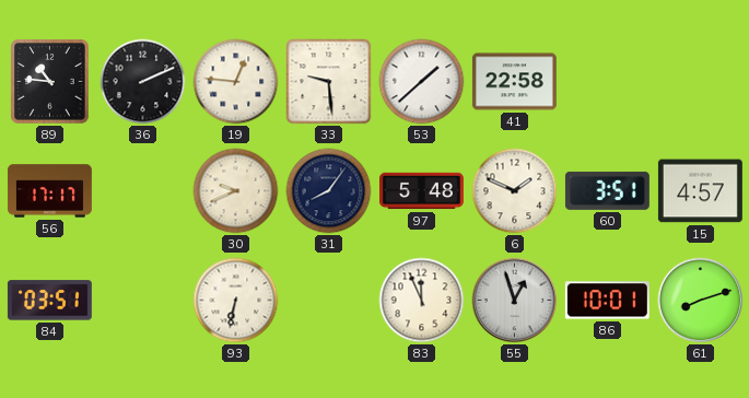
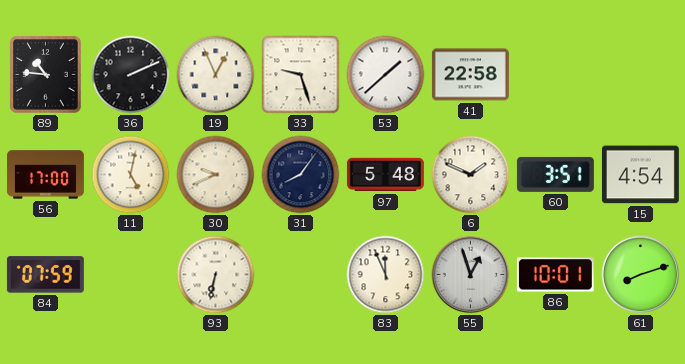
19: 12:46 -> 12:56
33: 9:29 -> 9:27
56: 17:17 -> 17:00
11: none -> 5:02
15: 4:57 -> 4:54
84: 03:51 -> 07:59
